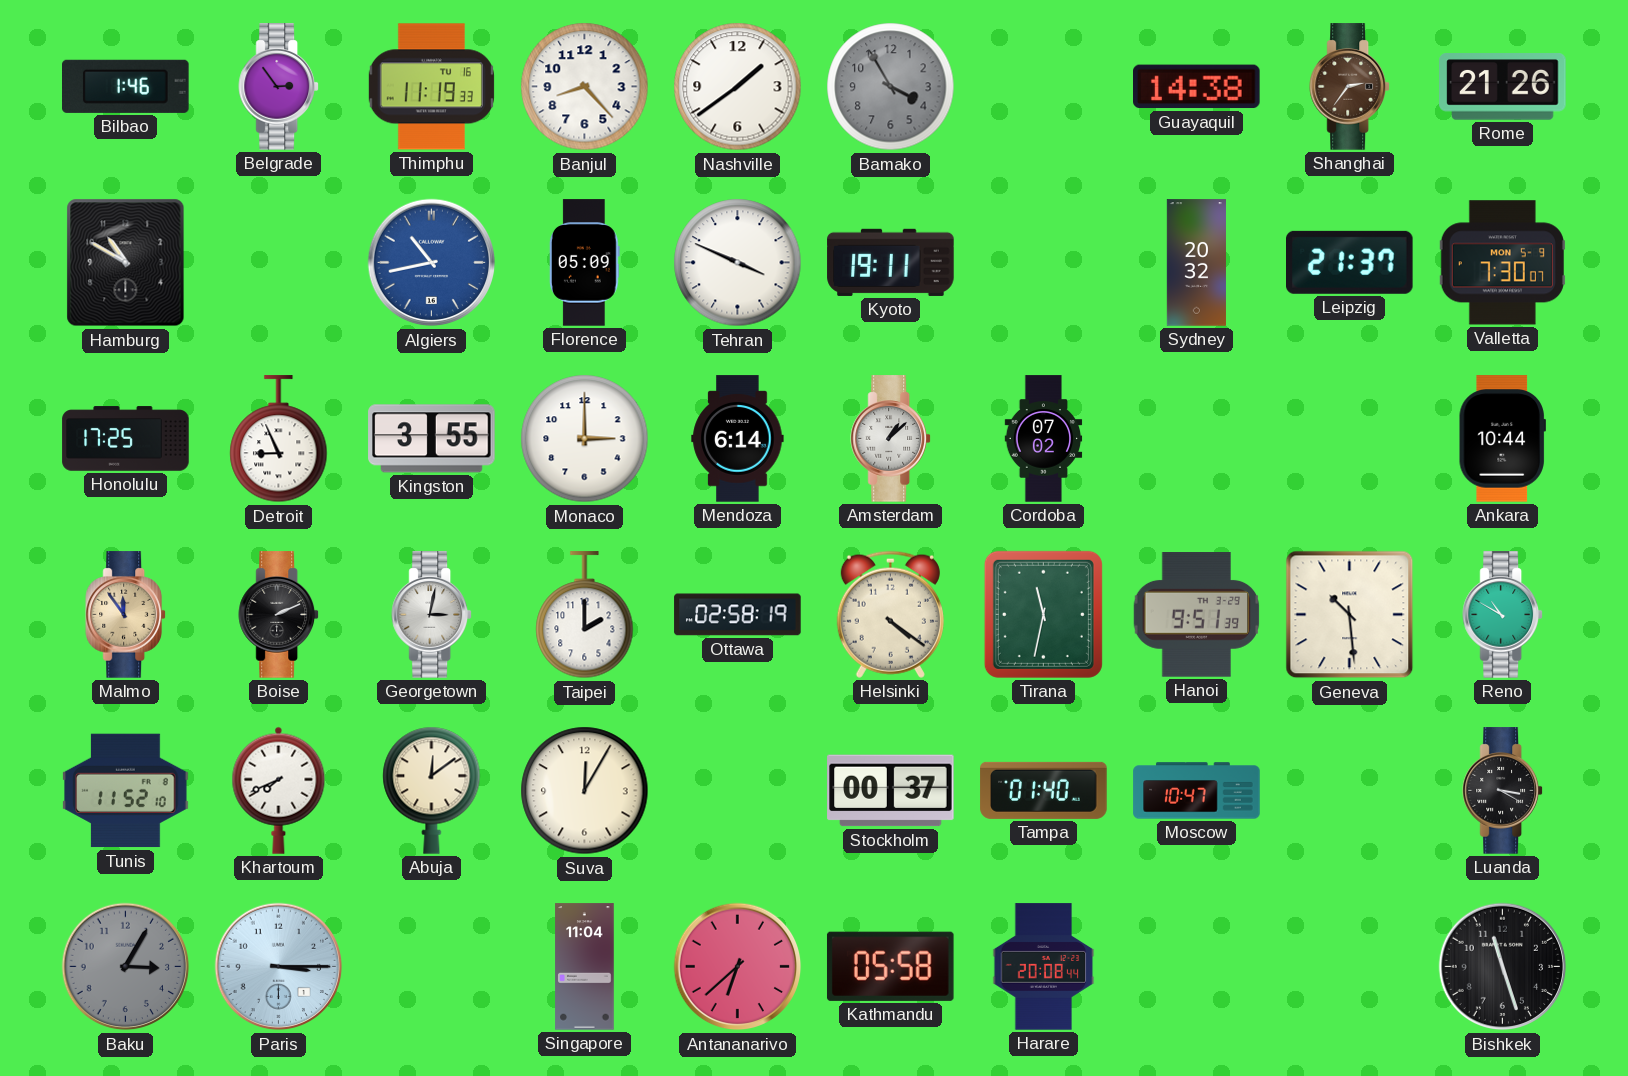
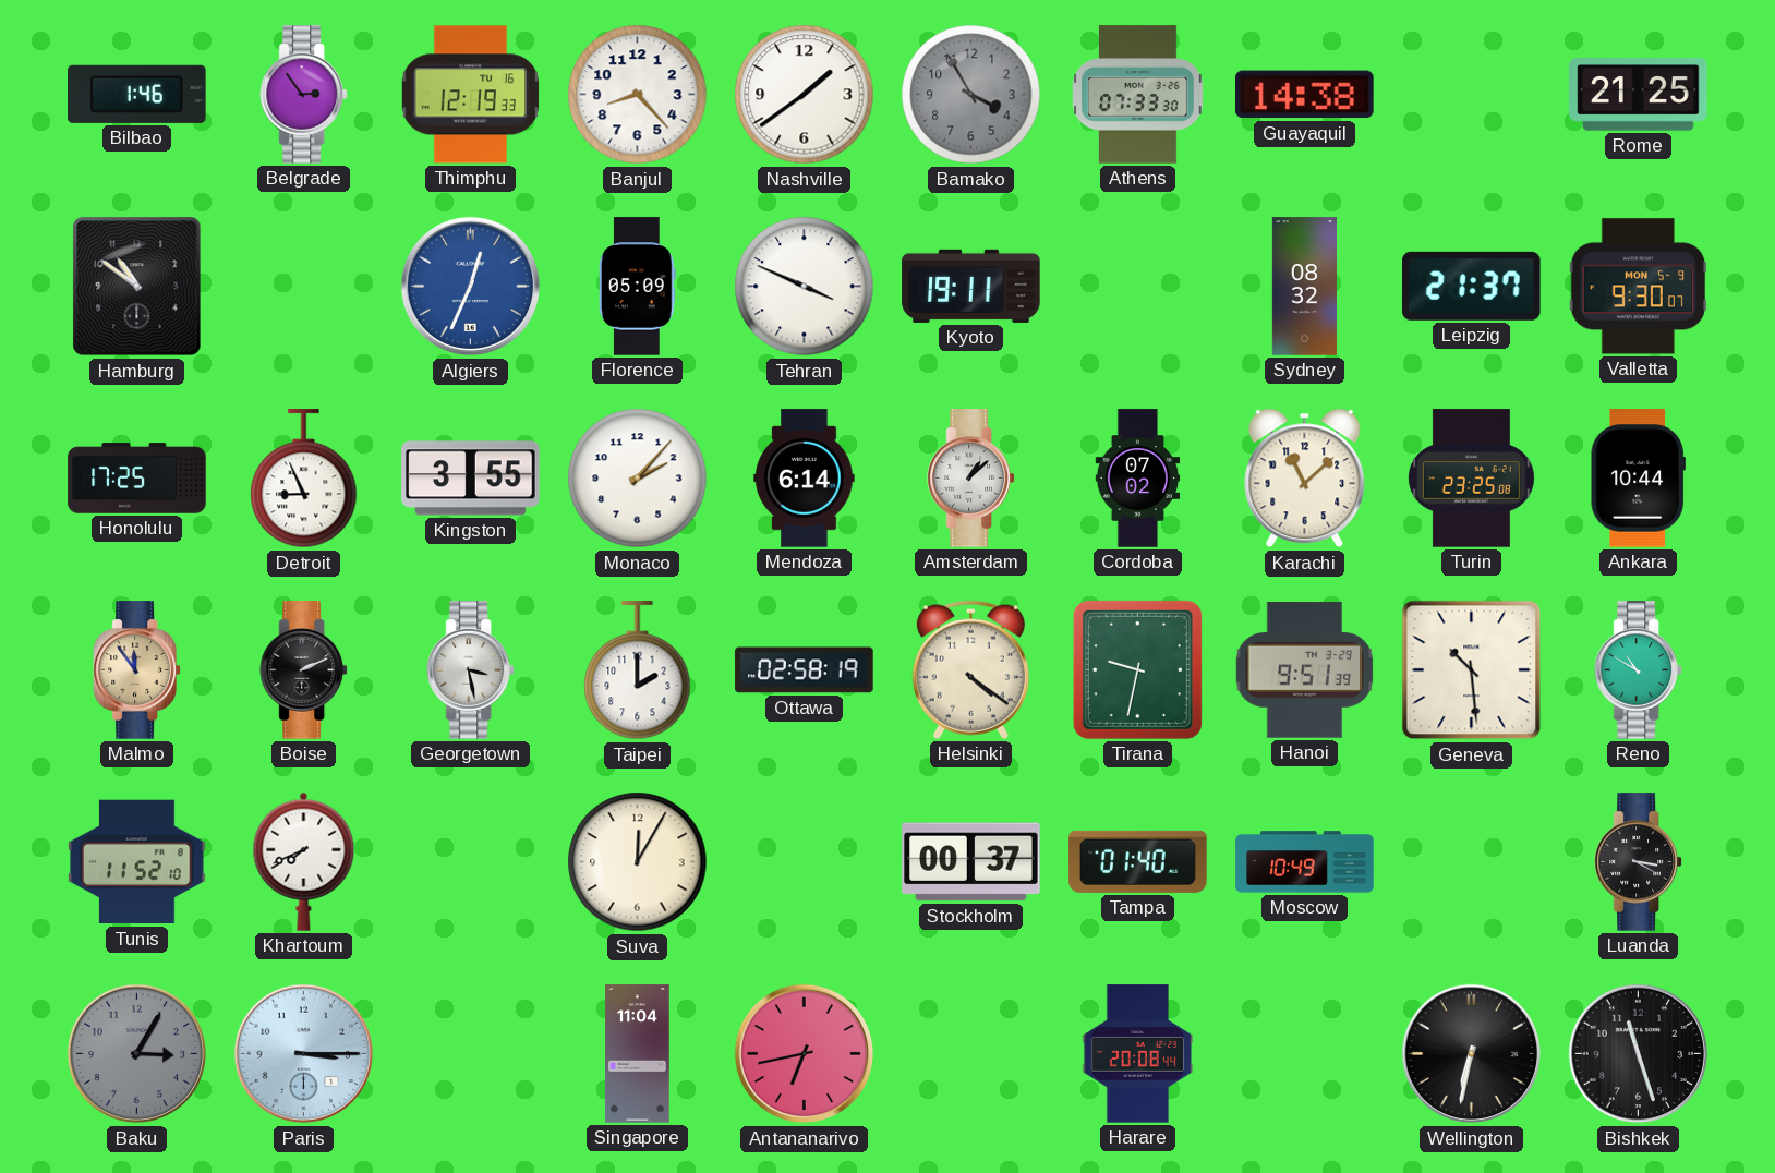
Thimphu: 11:19 -> 12:19
Athens: none -> 07:33
Shanghai: 2:36 -> none
Rome: 21:26 -> 21:25
Hamburg: 10:50 -> 10:51
Algiers: 10:43 -> 12:34
Sydney: 20:32 -> 08:32
Valletta: 7:30 -> 9:30
Monaco: 3:00 -> 2:07
Karachi: none -> 11:08
Turin: none -> 23:25
Georgetown: 3:02 -> 3:28
Tirana: 11:32 -> 9:32
Abuja: 12:09 -> none
Moscow: 10:47 -> 10:49
Antananarivo: 6:38 -> 6:43
Kathmandu: 05:58 -> none
Wellington: none -> 6:32
